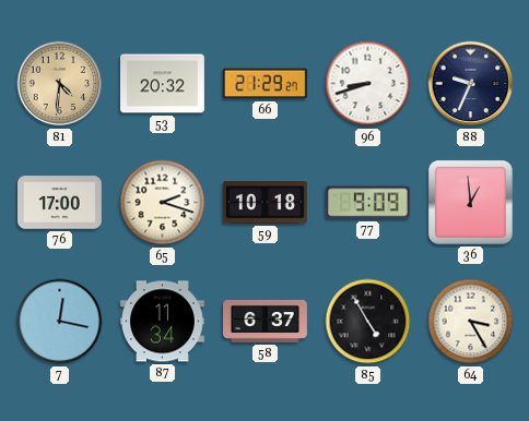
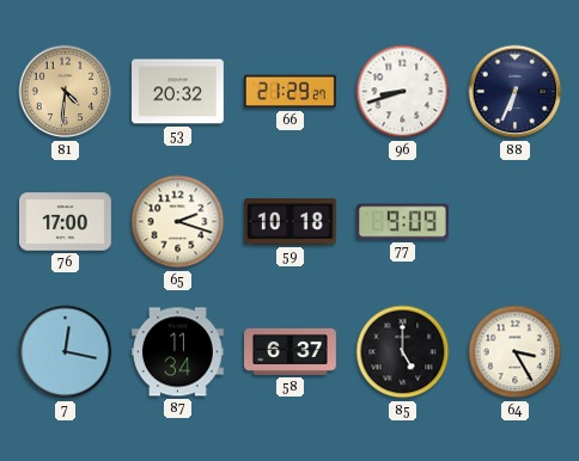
88: 9:34 -> 6:34
36: 12:59 -> none
85: 4:55 -> 5:00
